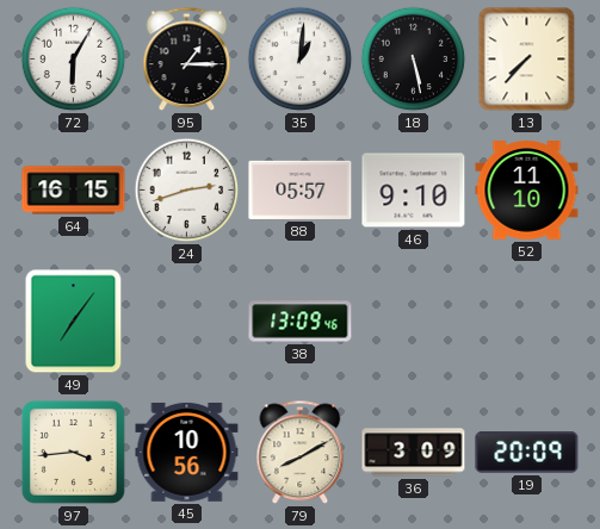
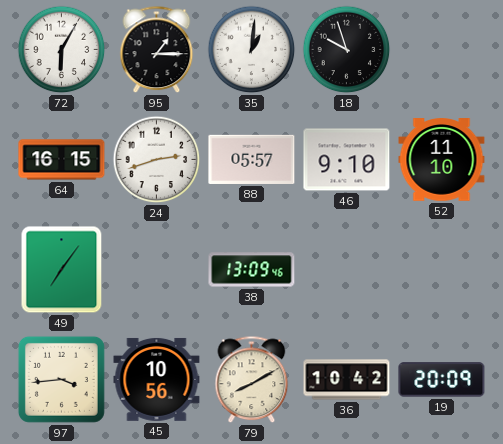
18: 5:28 -> 9:57
13: 7:37 -> none
36: 3:09 -> 10:42
